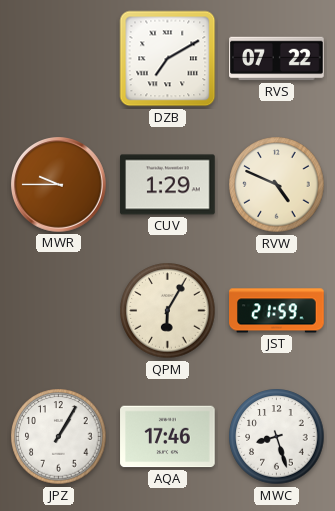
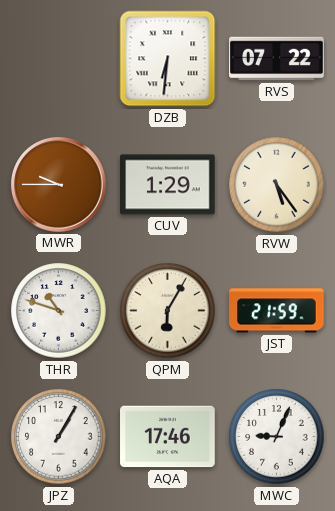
DZB: 7:10 -> 6:31
RVW: 4:49 -> 5:24
THR: none -> 10:48
MWC: 8:27 -> 9:04
